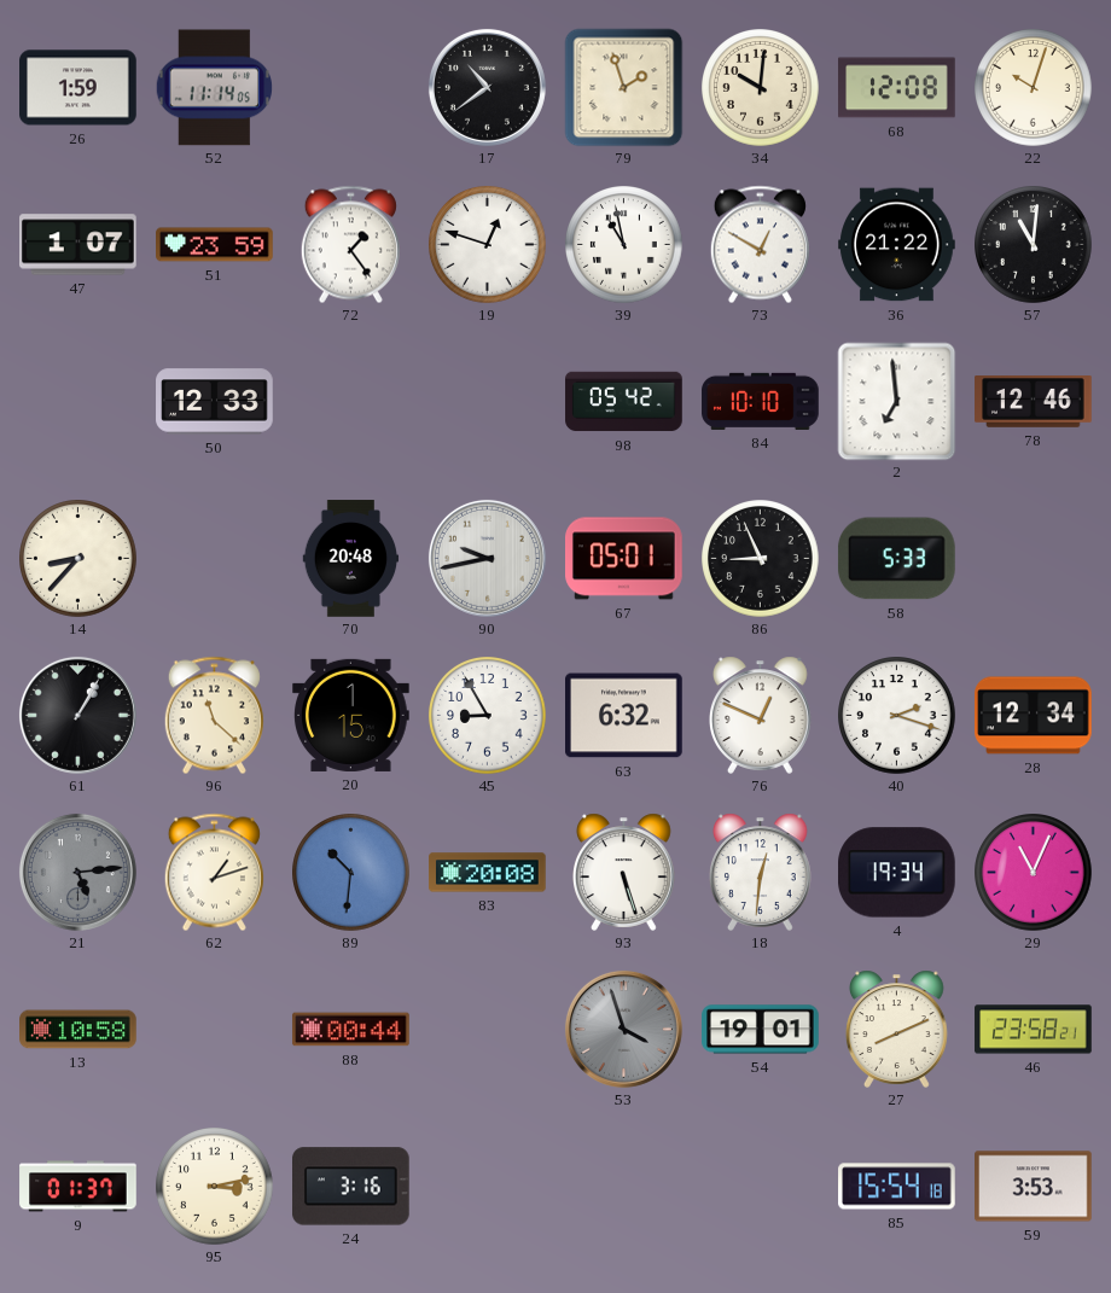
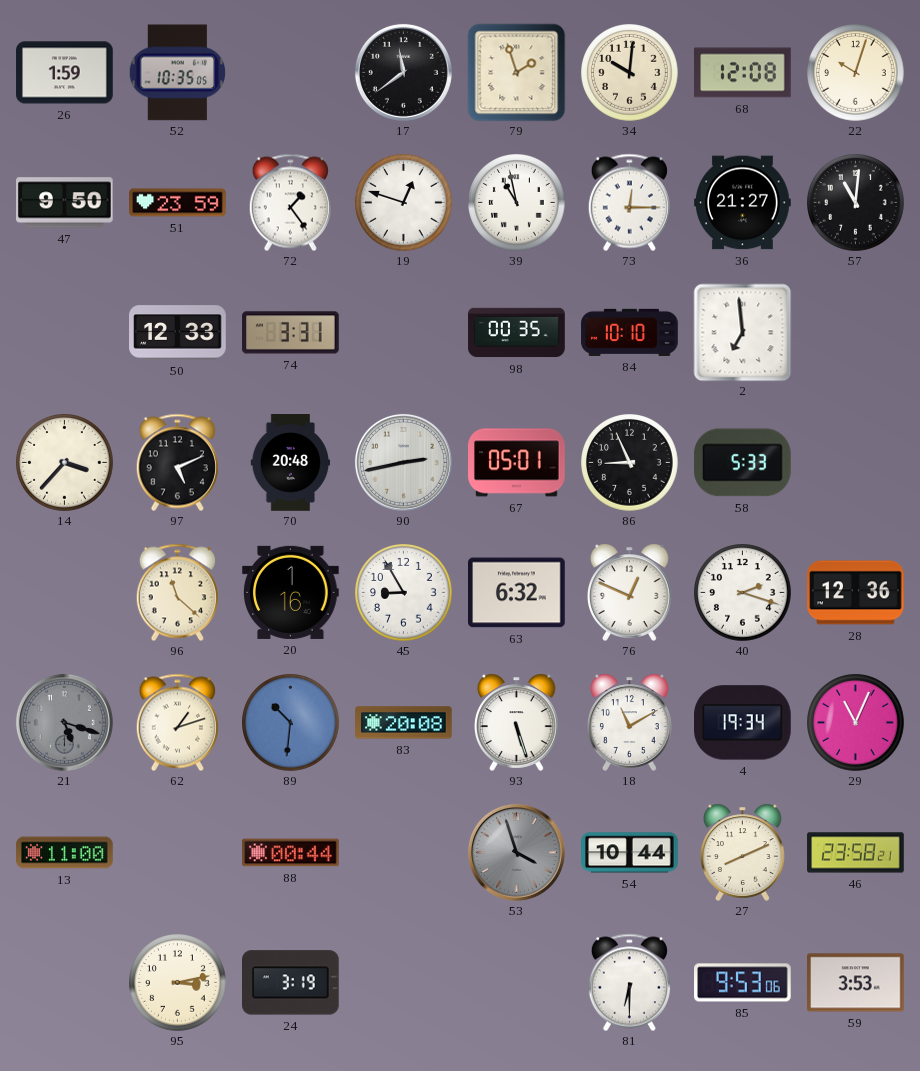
52: 11:14 -> 10:35
17: 10:39 -> 11:39
47: 1:07 -> 9:50
73: 12:50 -> 12:15
36: 21:22 -> 21:27
74: none -> 3:31
98: 05:42 -> 00:35
78: 12:46 -> none
14: 8:37 -> 3:37
97: none -> 5:11
90: 9:43 -> 2:43
61: 1:05 -> none
20: 1:15 -> 1:16
28: 12:34 -> 12:36
21: 5:14 -> 5:18
18: 12:31 -> 11:10
13: 10:58 -> 11:00
54: 19:01 -> 10:44
9: 01:37 -> none
24: 3:16 -> 3:19
81: none -> 6:30
85: 15:54 -> 9:53
